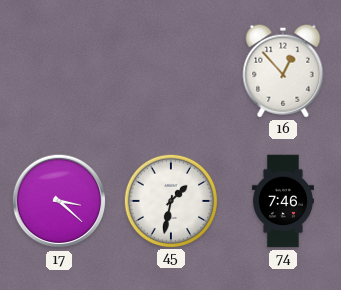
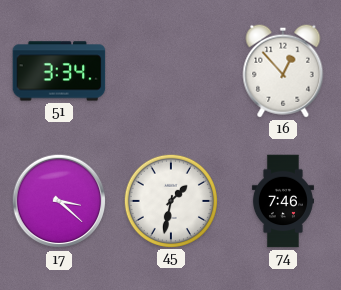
51: none -> 3:34
